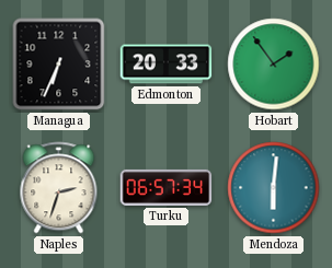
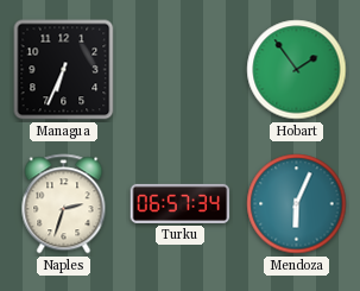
Edmonton: 20:33 -> none
Mendoza: 6:01 -> 6:04
